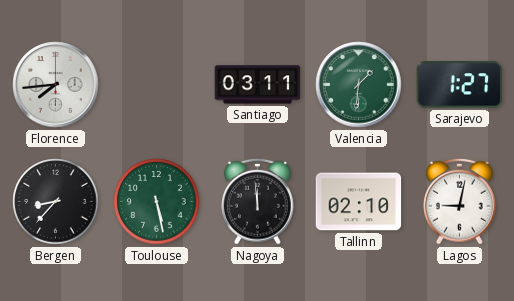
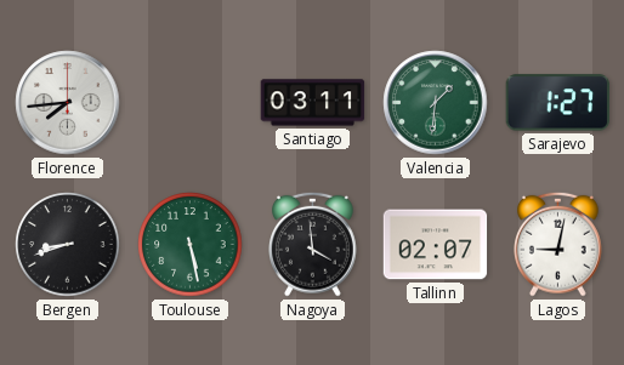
Bergen: 8:37 -> 8:42
Nagoya: 11:59 -> 3:59
Tallinn: 02:10 -> 02:07
